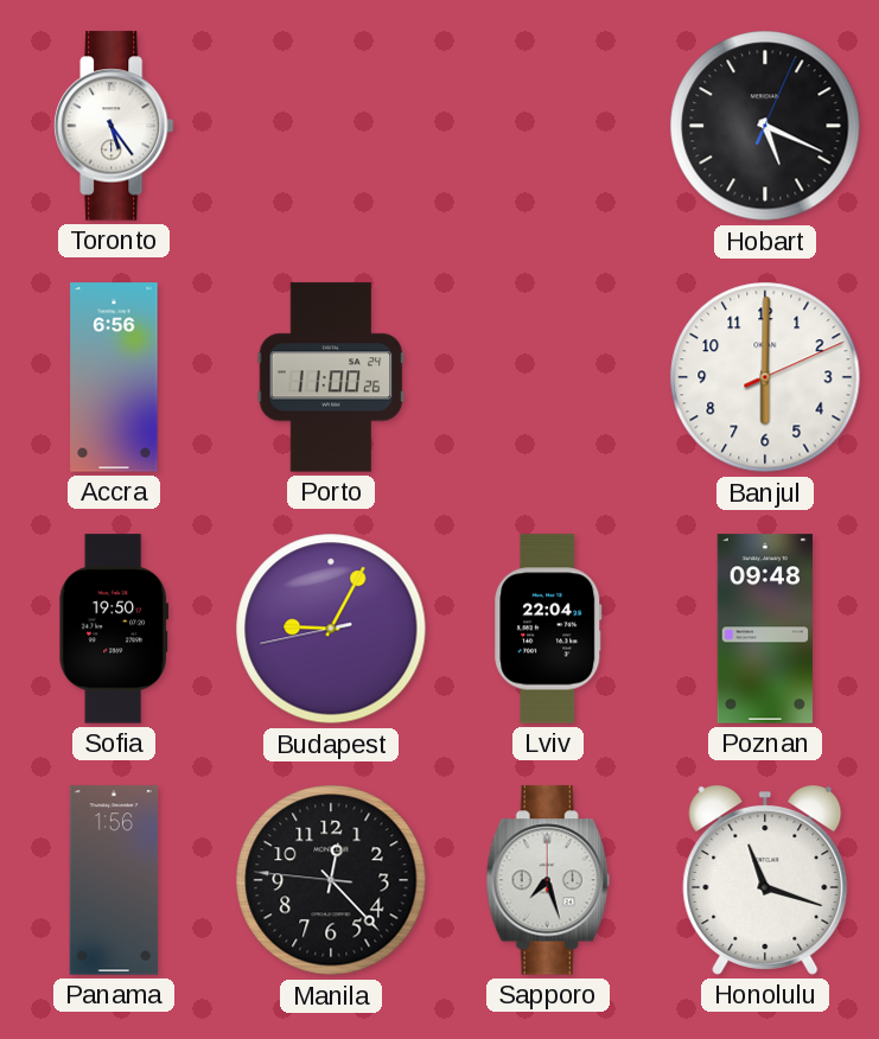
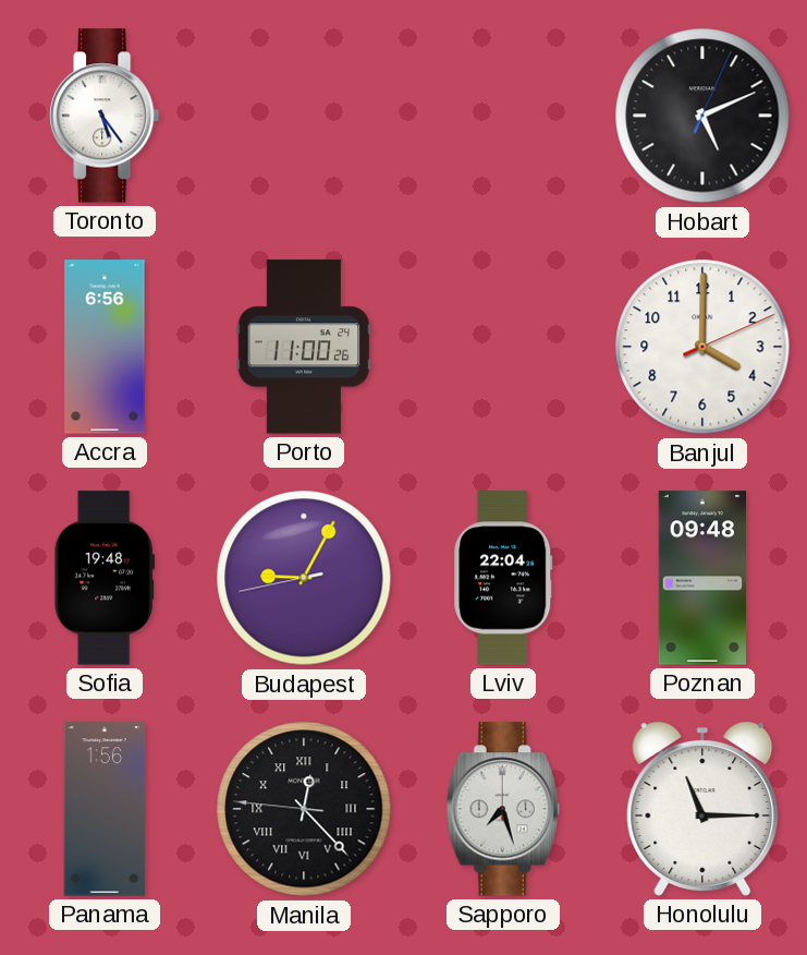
Hobart: 5:19 -> 5:11
Banjul: 6:00 -> 4:00
Sofia: 19:50 -> 19:48
Manila numerals: Arabic -> Roman
Honolulu: 11:18 -> 11:15
